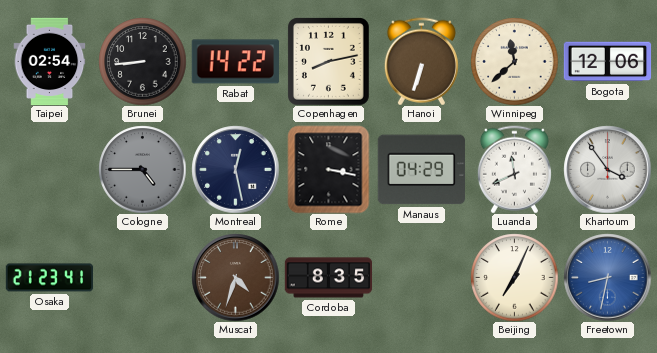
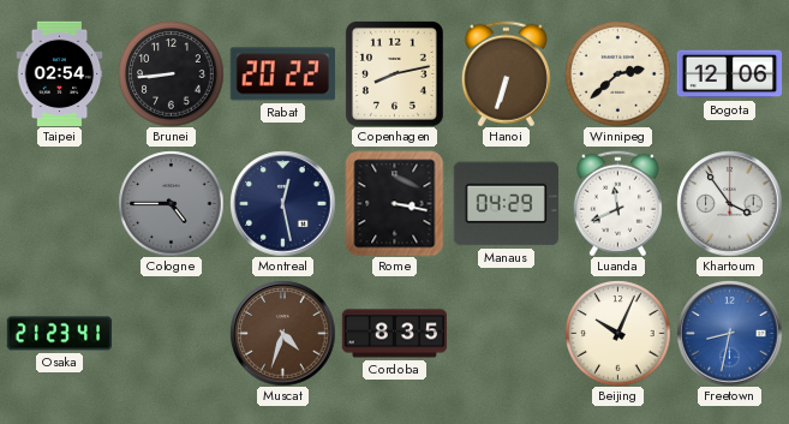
Rabat: 14:22 -> 20:22
Winnipeg: 11:38 -> 2:38
Beijing: 7:04 -> 10:04
